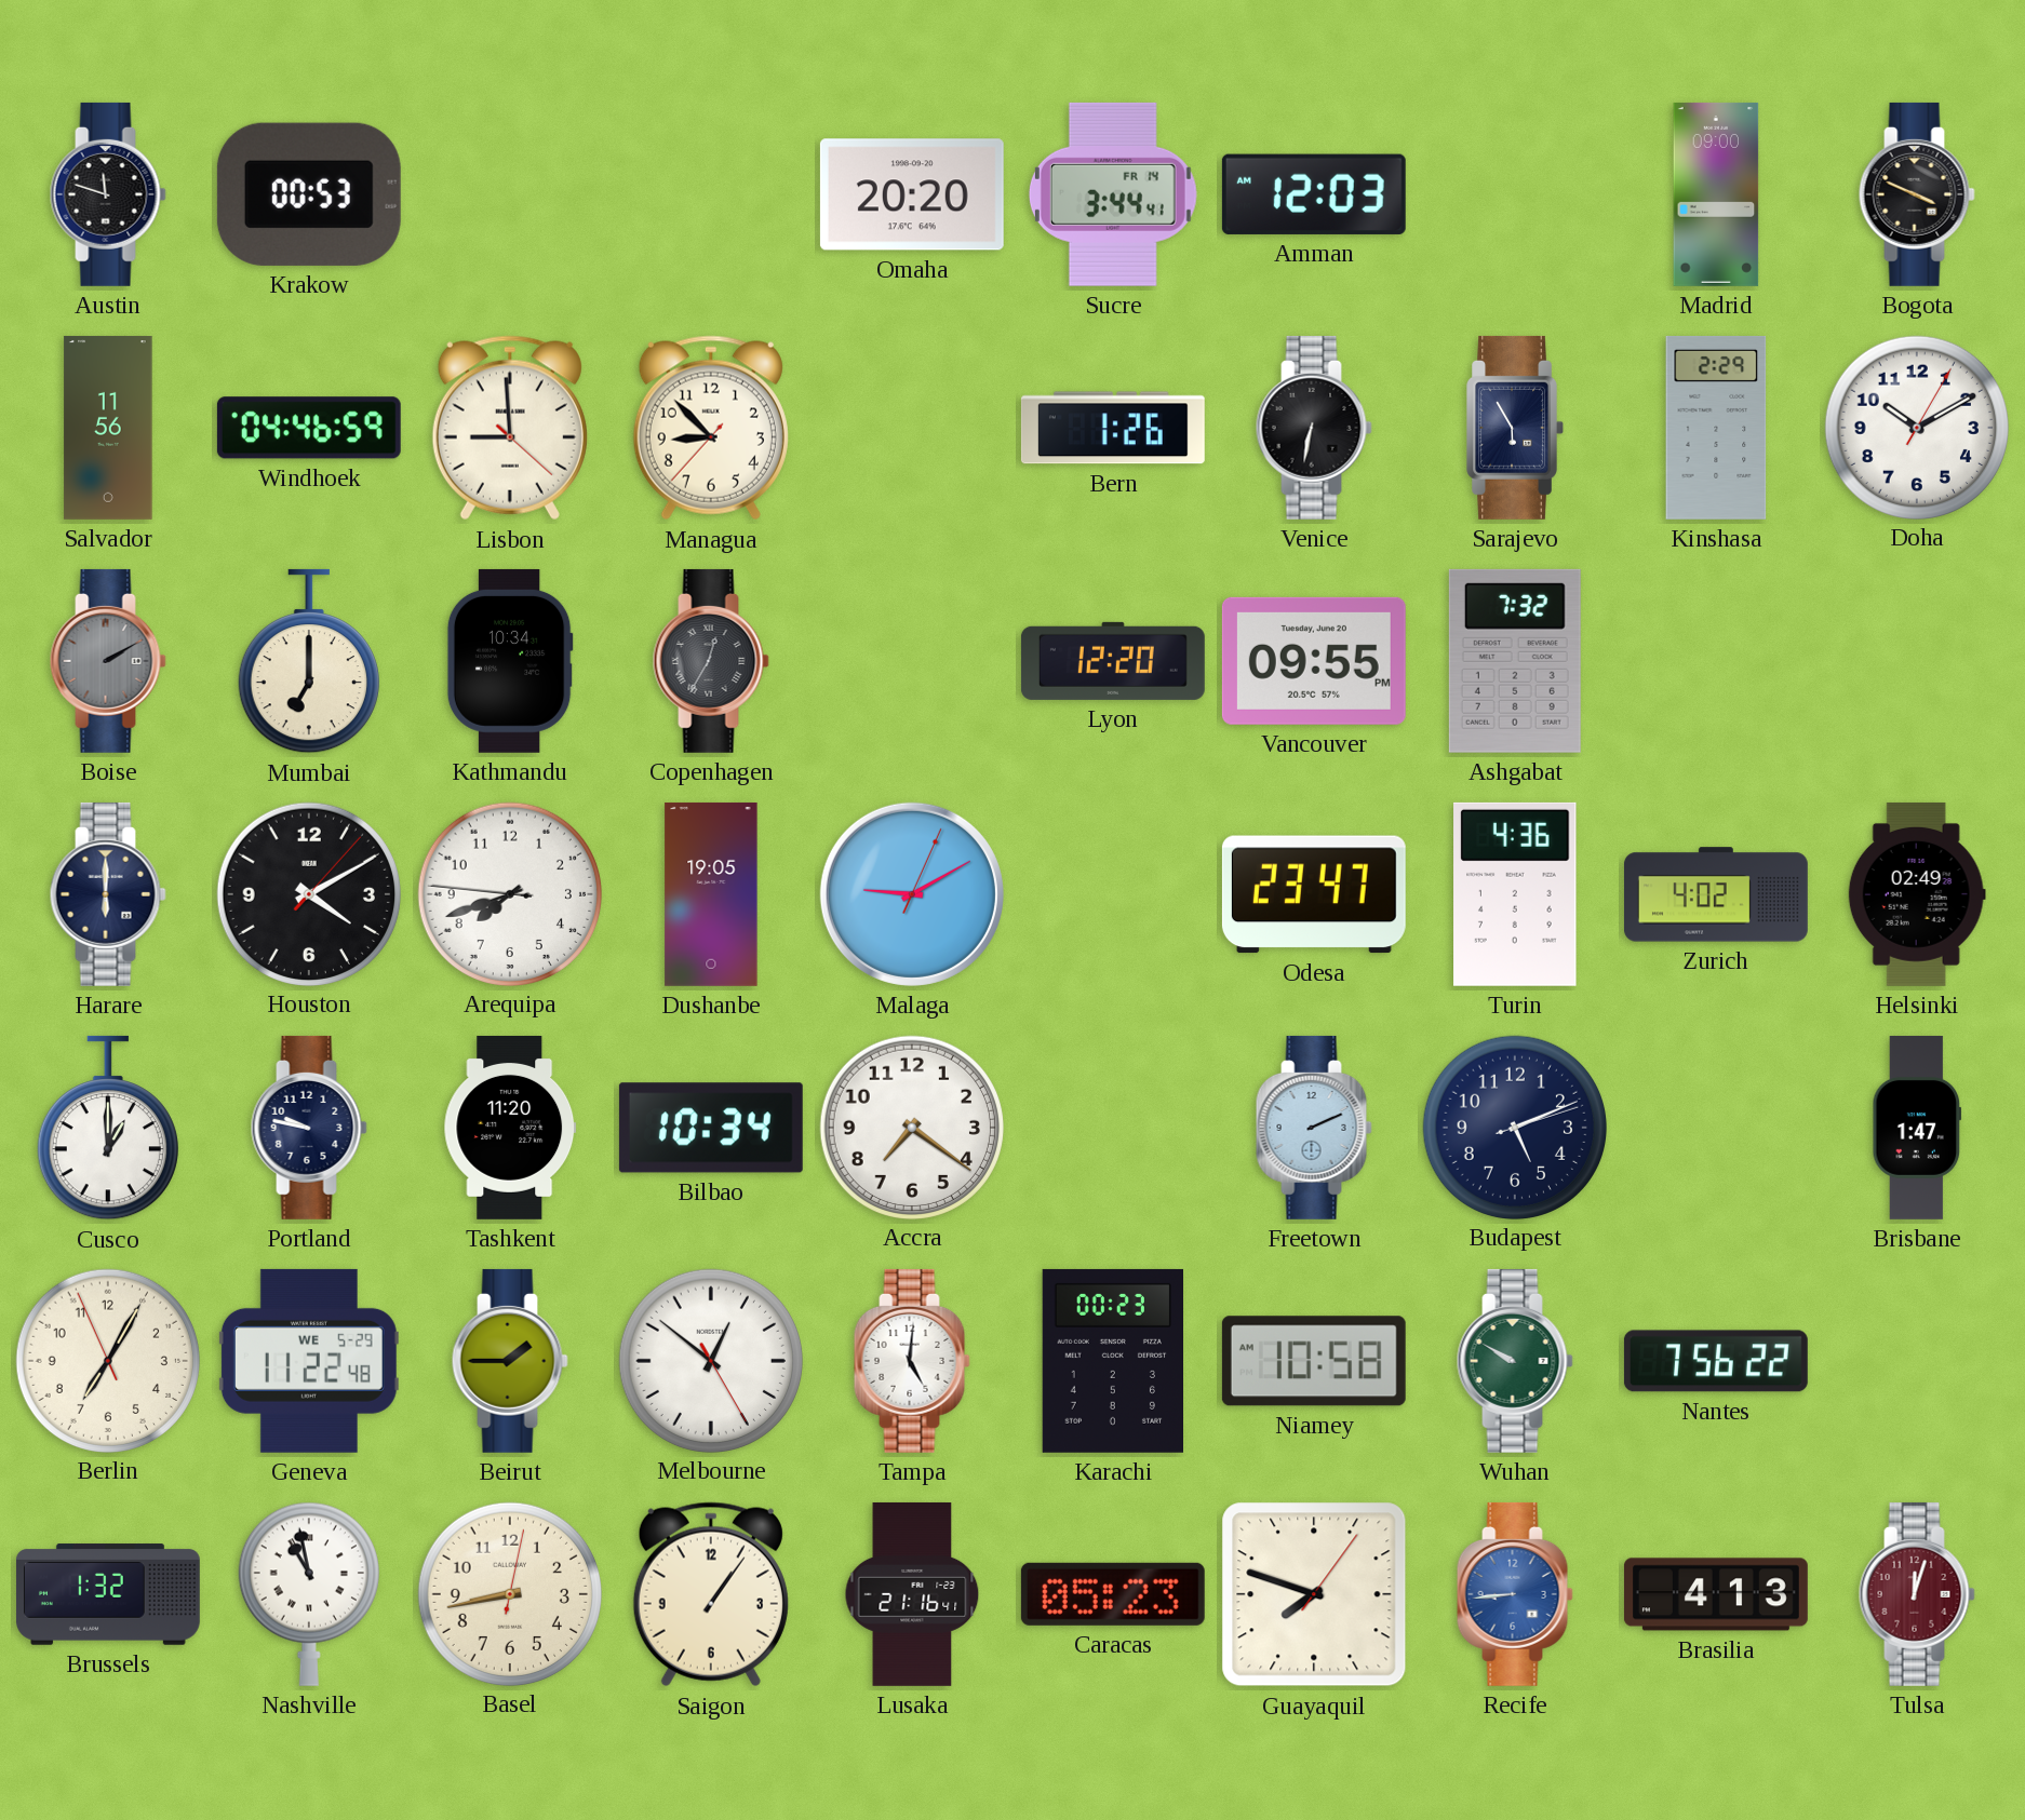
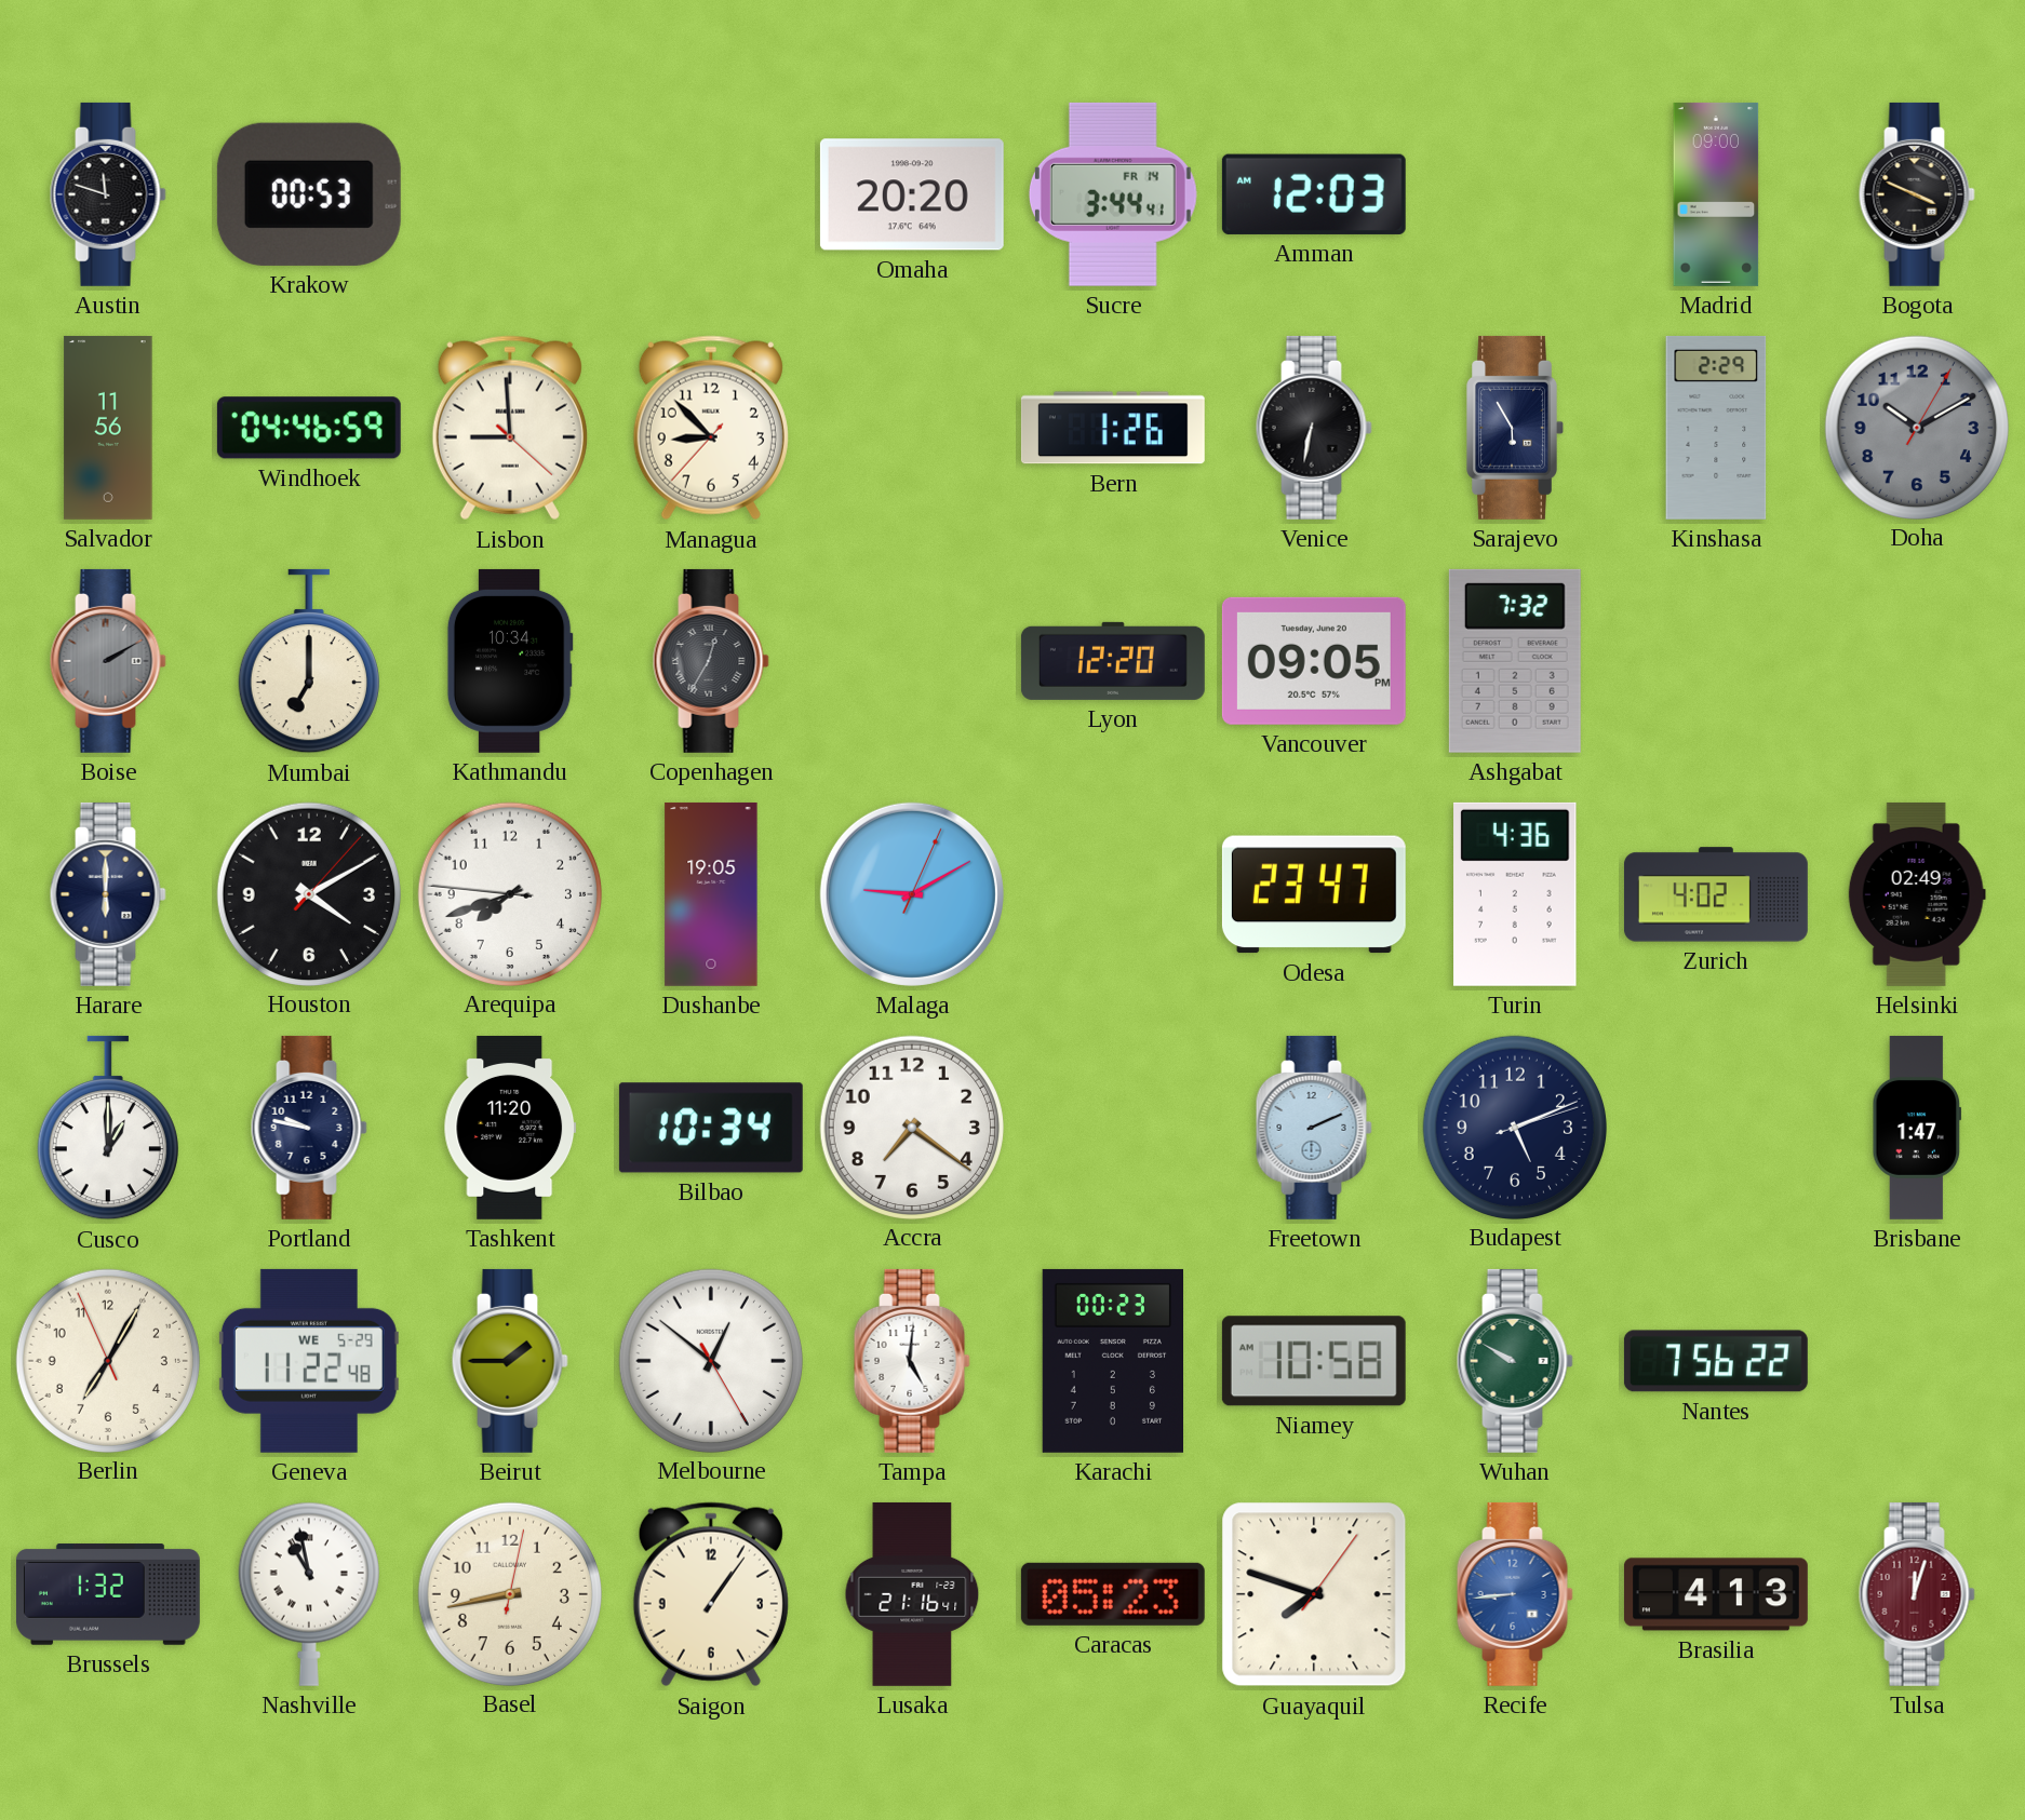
Doha dial: white -> grey
Vancouver: 09:55 -> 09:05
